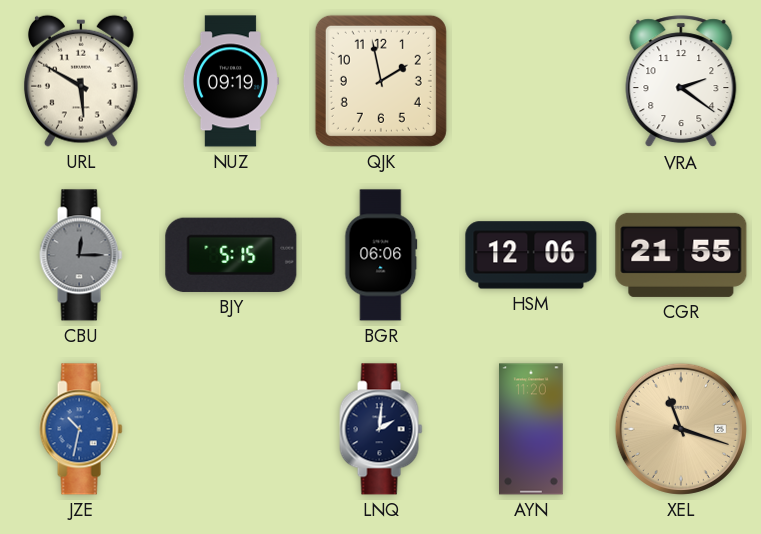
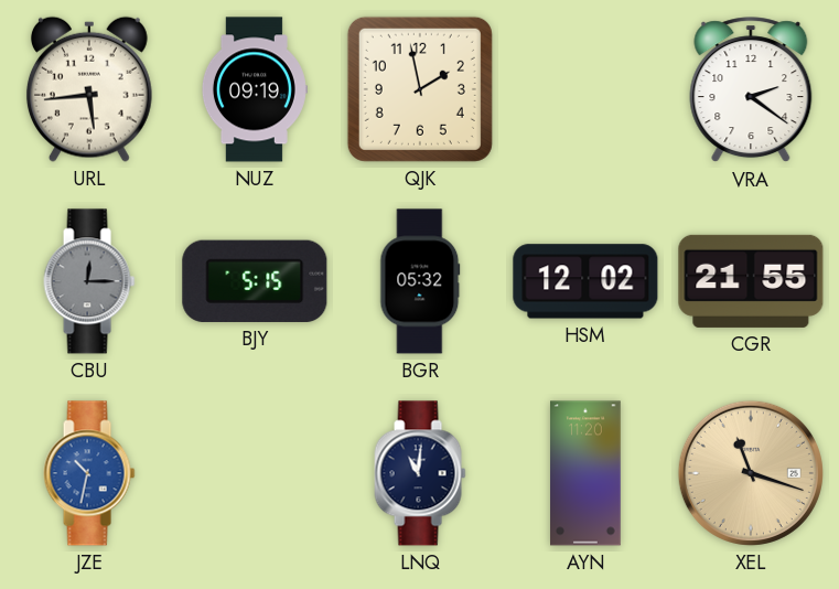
URL: 5:50 -> 5:44
BGR: 06:06 -> 05:32
HSM: 12:06 -> 12:02
LNQ: 2:01 -> 11:01
